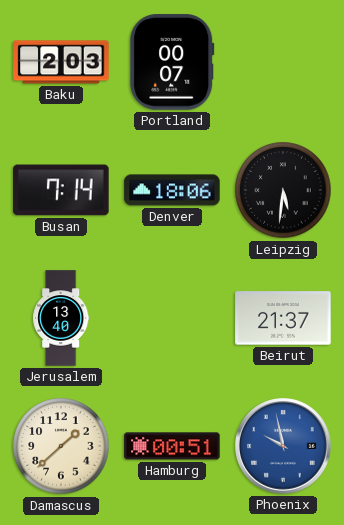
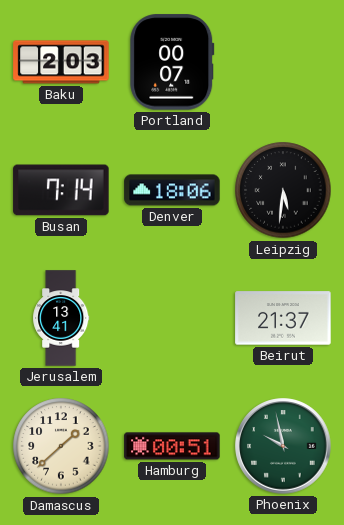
Jerusalem: 13:40 -> 13:41
Phoenix dial: blue -> green
